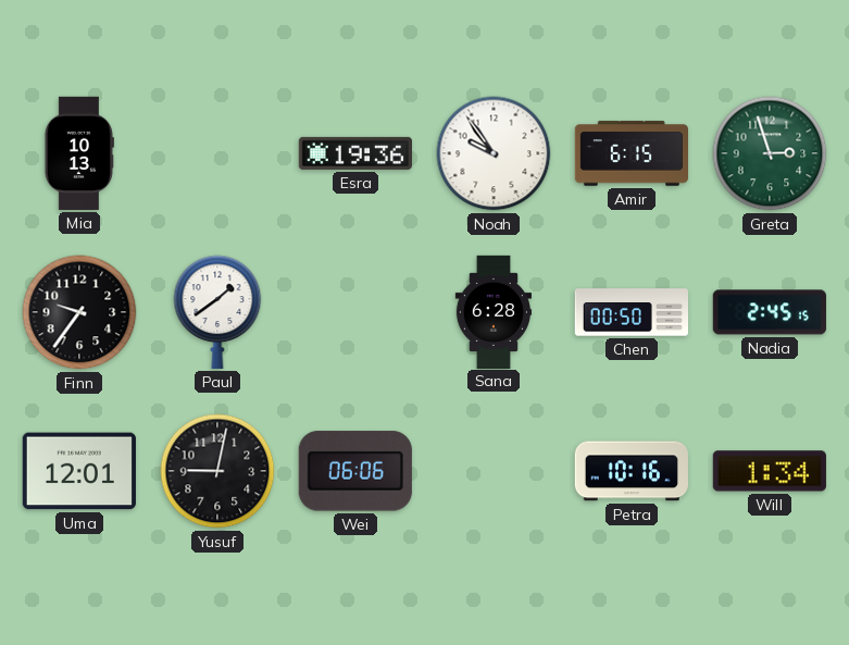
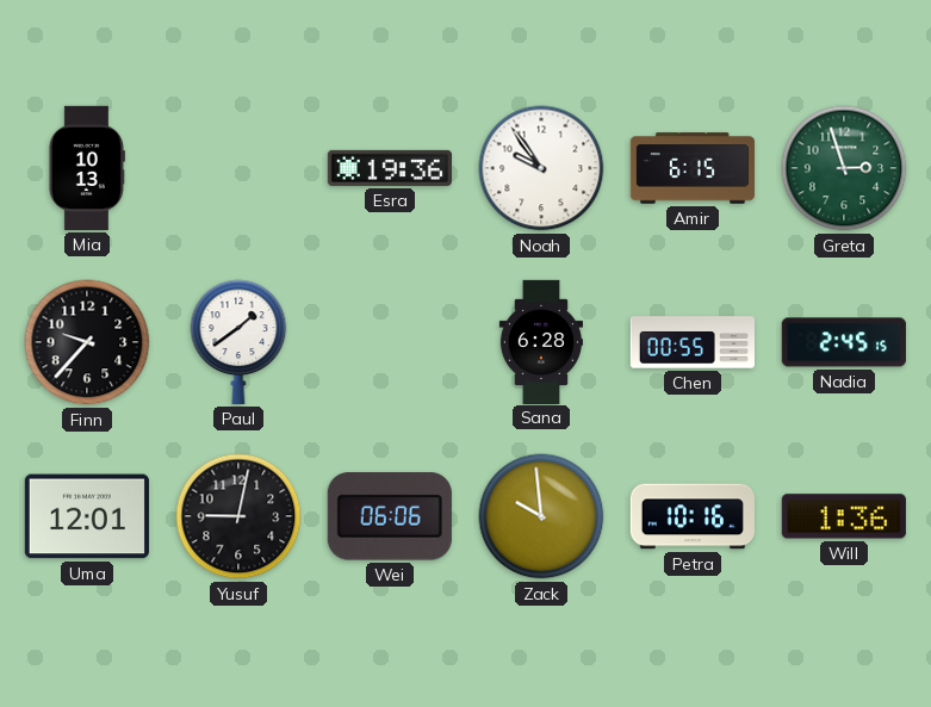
Finn: 9:36 -> 9:37
Chen: 00:50 -> 00:55
Zack: none -> 9:59
Will: 1:34 -> 1:36
